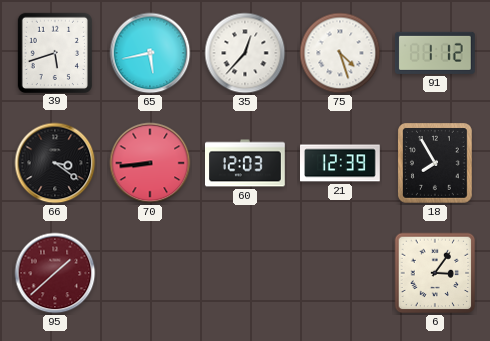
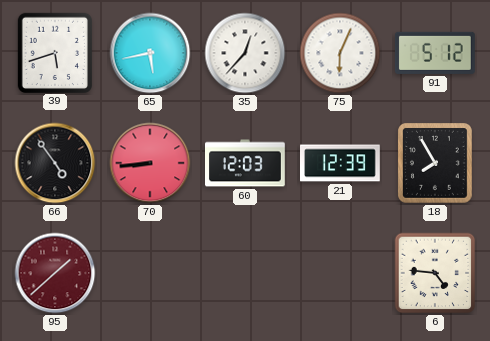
75: 4:27 -> 6:04
91: 1:12 -> 5:12
66: 3:21 -> 4:54
6: 3:06 -> 4:46
